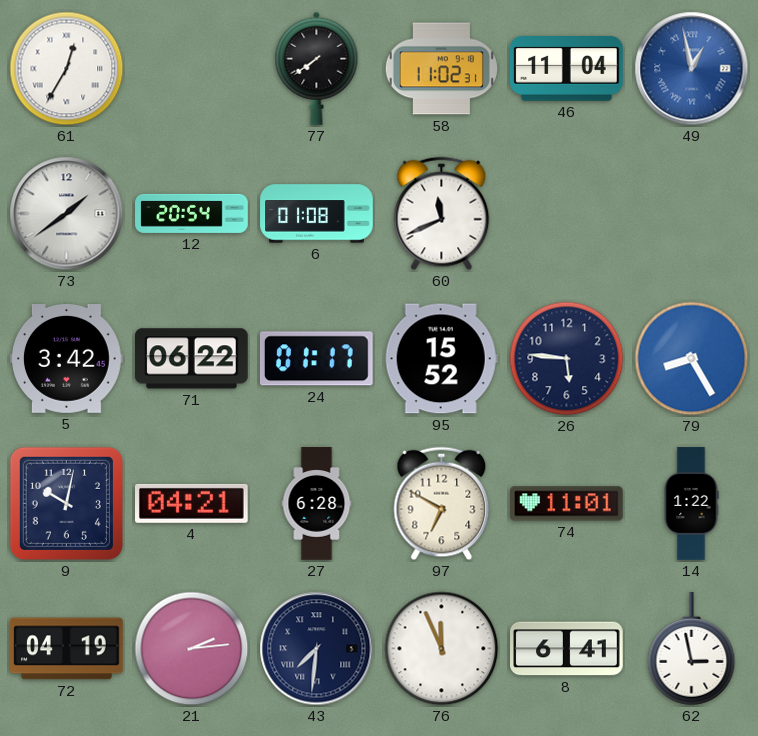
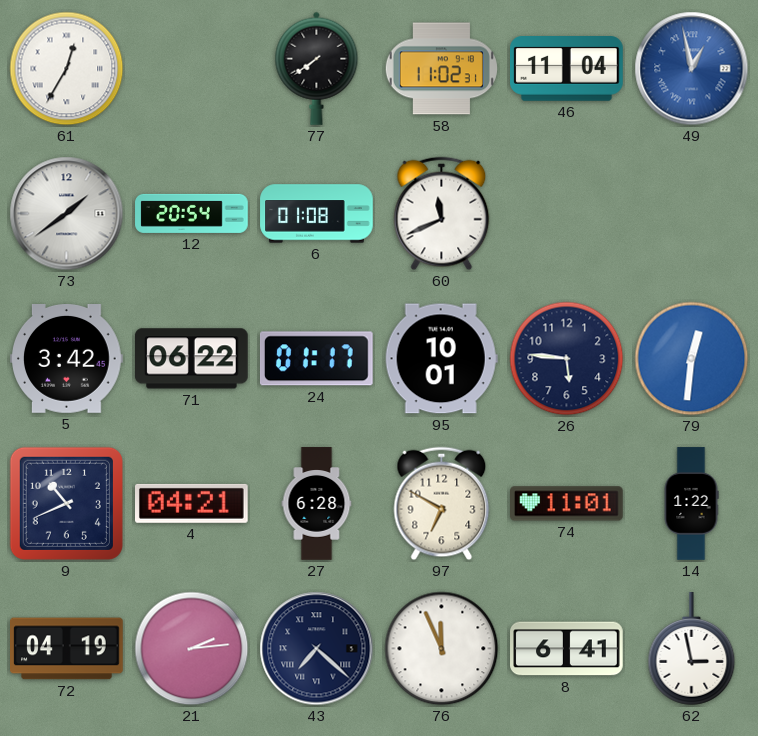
95: 15:52 -> 10:01
79: 8:25 -> 12:31
9: 10:02 -> 10:41
43: 7:31 -> 7:22
